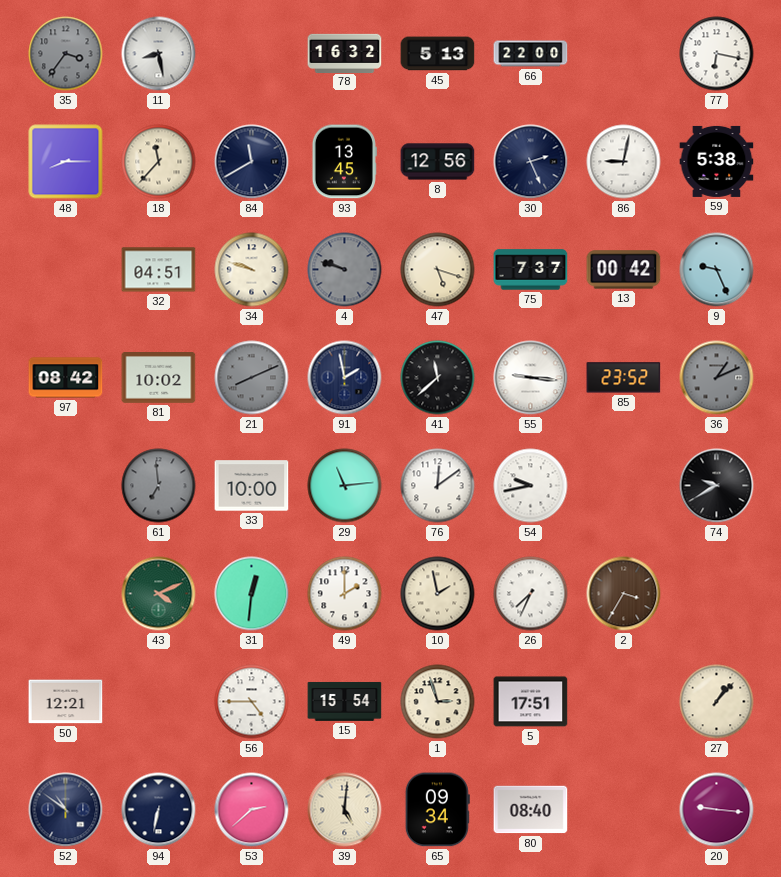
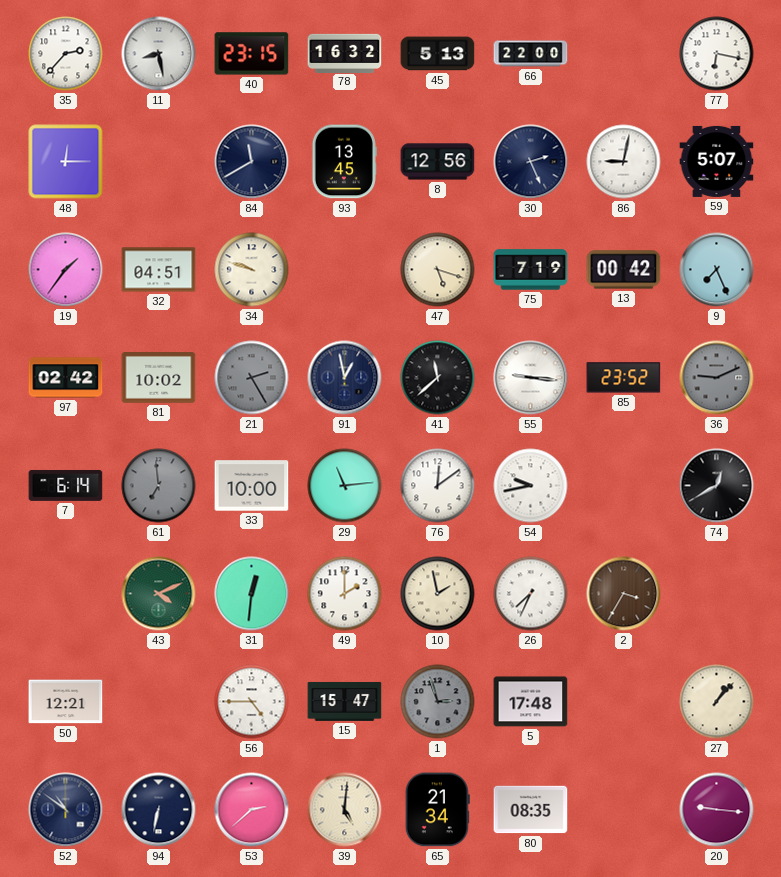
35: 3:36 -> 2:37
35 dial: grey -> white
40: none -> 23:15
48: 8:15 -> 12:15
18: 11:37 -> none
59: 5:38 -> 5:07
19: none -> 1:36
4: 9:48 -> none
75: 7:37 -> 7:19
9: 9:26 -> 7:26
97: 08:42 -> 02:42
21: 8:11 -> 2:25
91: 1:58 -> 12:58
36: 1:11 -> 9:11
7: none -> 6:14
74: 9:40 -> 12:40
15: 15:54 -> 15:47
1 dial: cream -> grey
5: 17:51 -> 17:48
65: 09:34 -> 21:34
80: 08:40 -> 08:35
